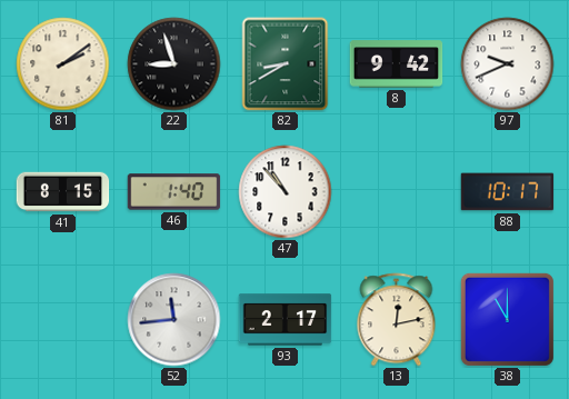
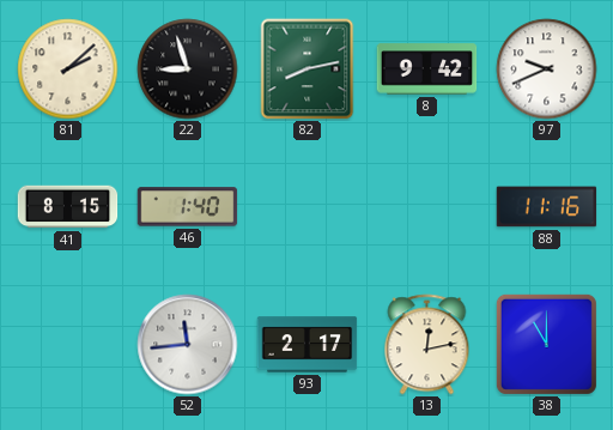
81: 2:09 -> 2:08
82: 8:40 -> 8:13
47: 10:53 -> none
88: 10:17 -> 11:16
